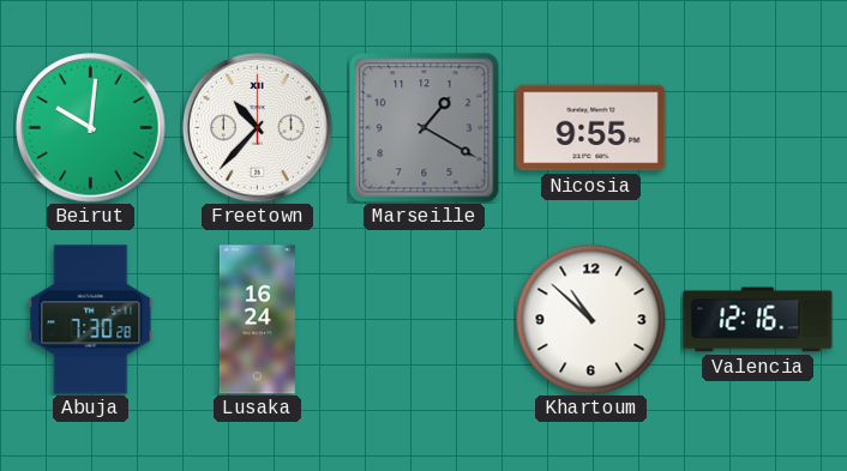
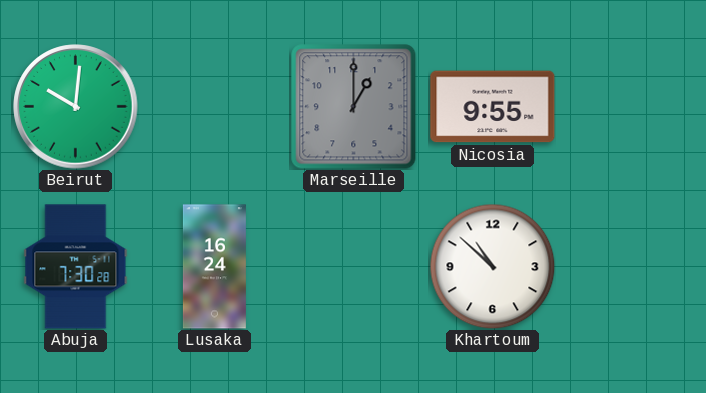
Freetown: 10:37 -> none
Marseille: 1:20 -> 1:00
Valencia: 12:16 -> none
